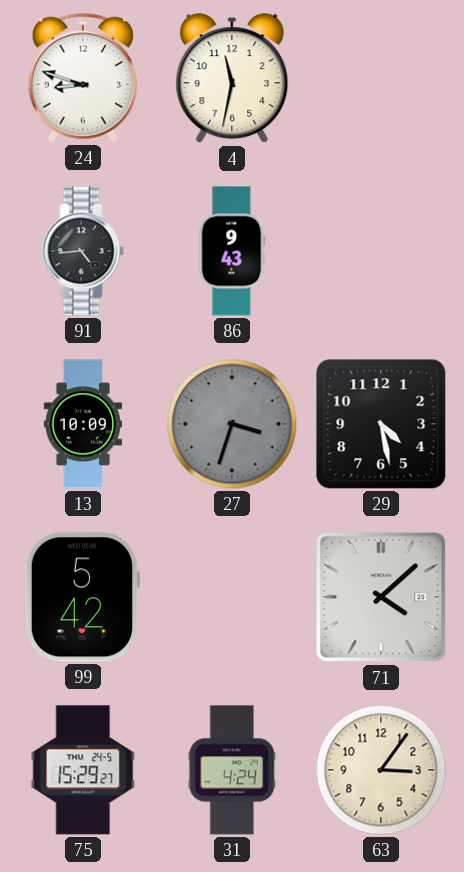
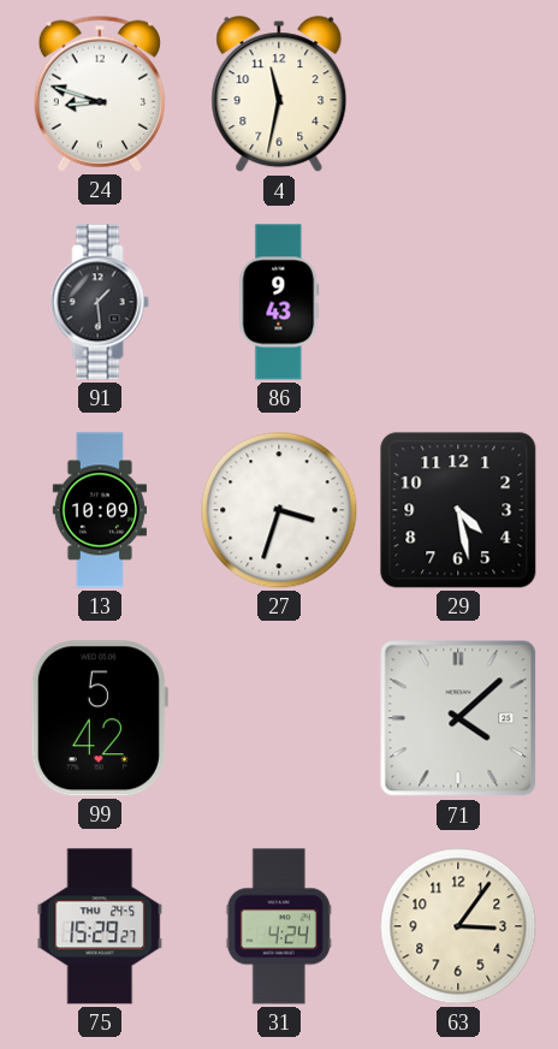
91: 4:44 -> 1:29
27 dial: grey -> white
